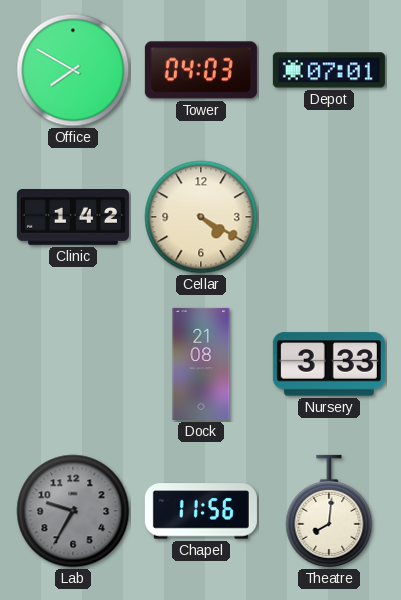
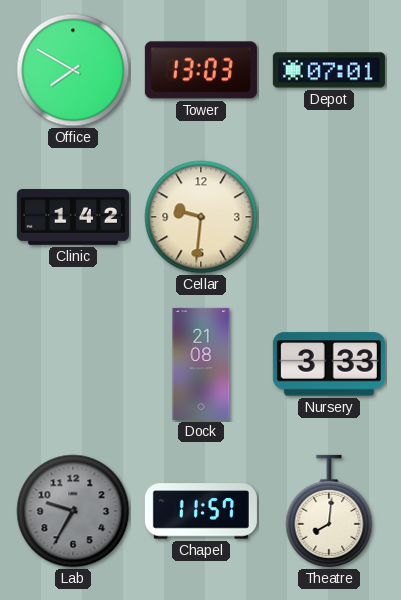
Tower: 04:03 -> 13:03
Cellar: 4:20 -> 9:31
Chapel: 11:56 -> 11:57
